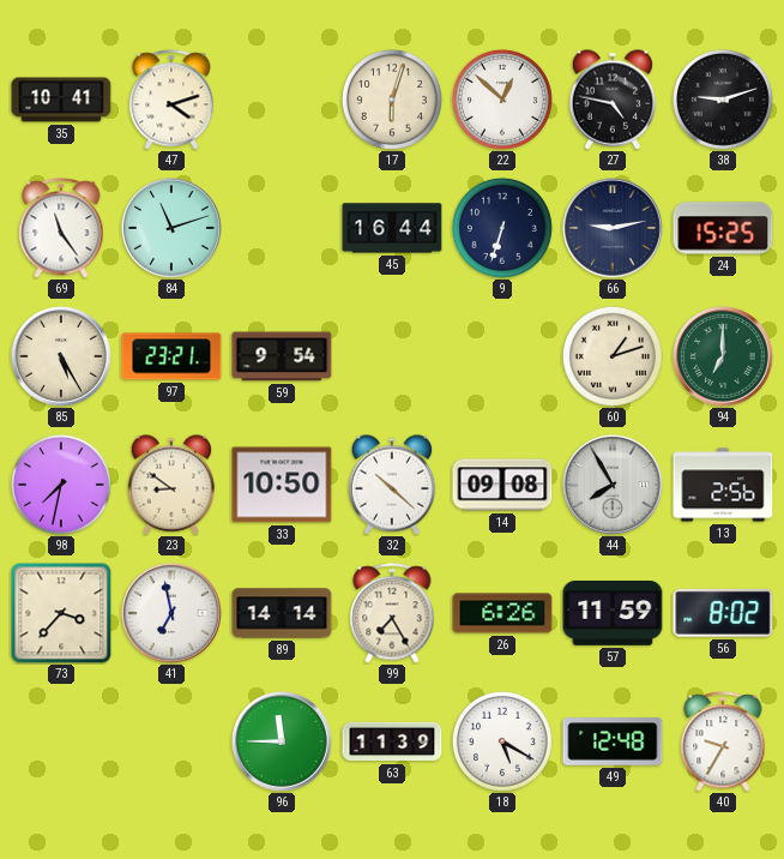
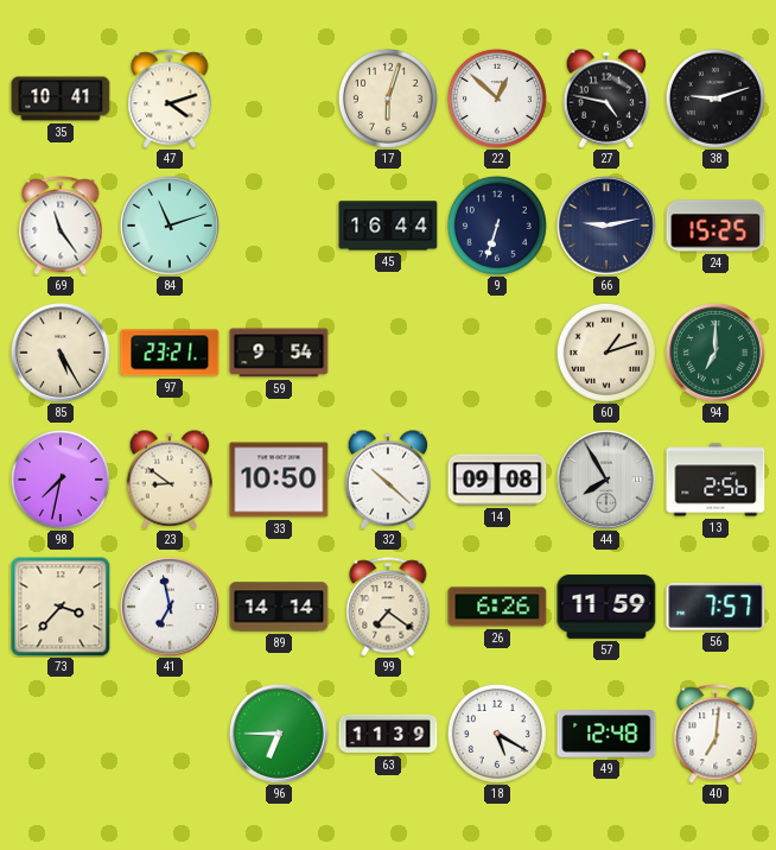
99: 7:25 -> 7:21
56: 8:02 -> 7:57
96: 11:45 -> 6:45
40: 9:35 -> 7:01
